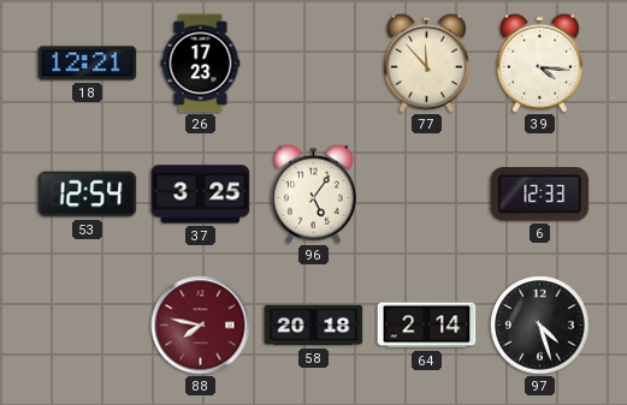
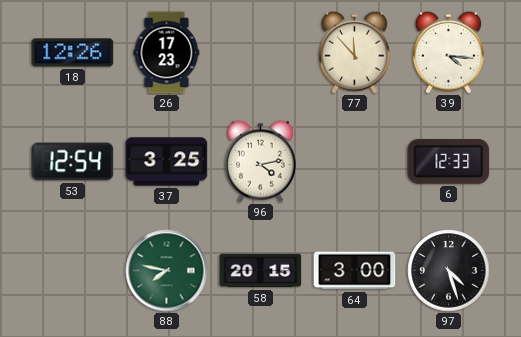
18: 12:21 -> 12:26
96: 5:06 -> 4:13
88 dial: burgundy -> green
58: 20:18 -> 20:15
64: 2:14 -> 3:00
